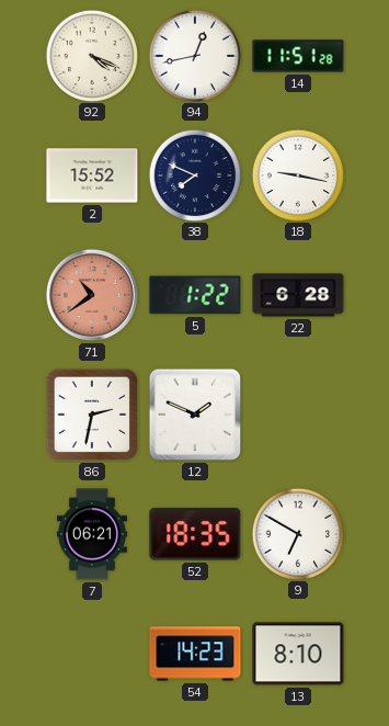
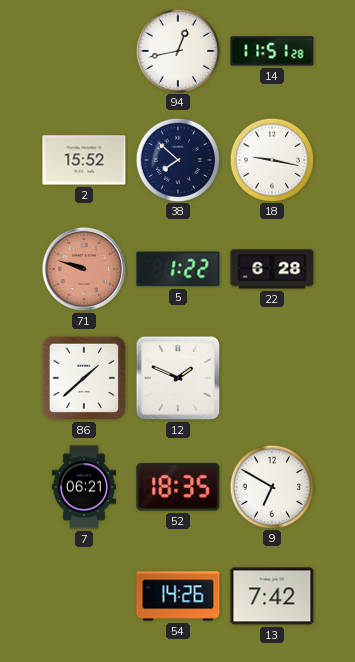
92: 4:19 -> none
38: 7:49 -> 7:52
71: 10:39 -> 9:48
86: 2:32 -> 1:38
54: 14:23 -> 14:26
13: 8:10 -> 7:42
